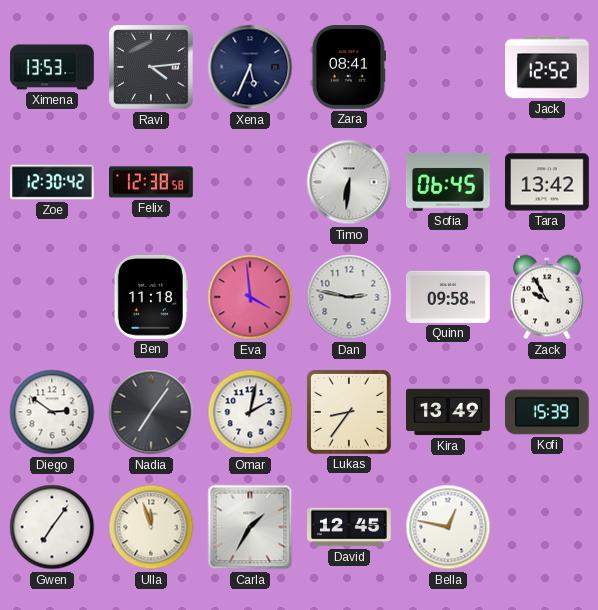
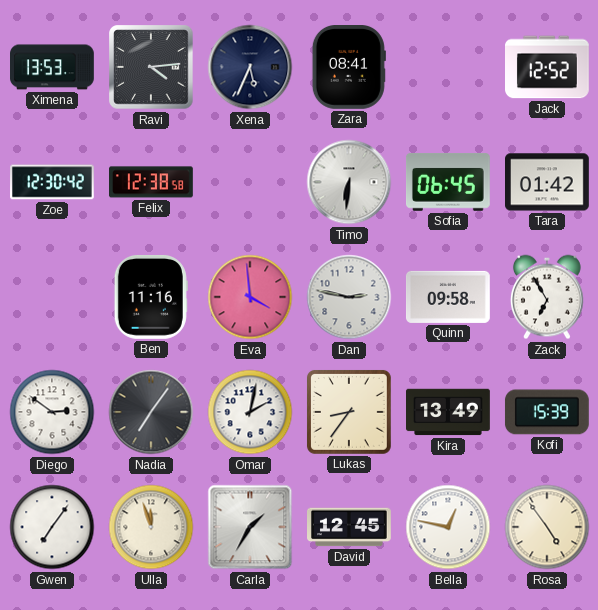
Tara: 13:42 -> 01:42
Ben: 11:18 -> 11:16
Zack: 9:55 -> 6:55
Rosa: none -> 4:54
